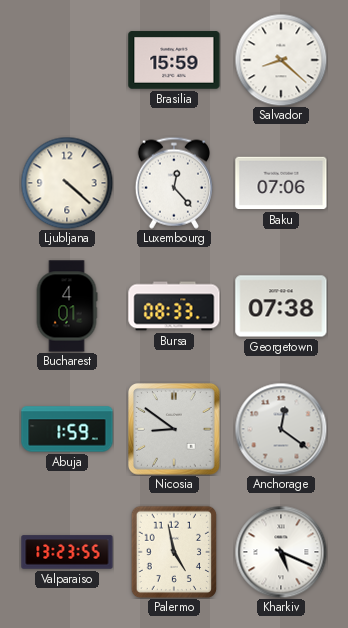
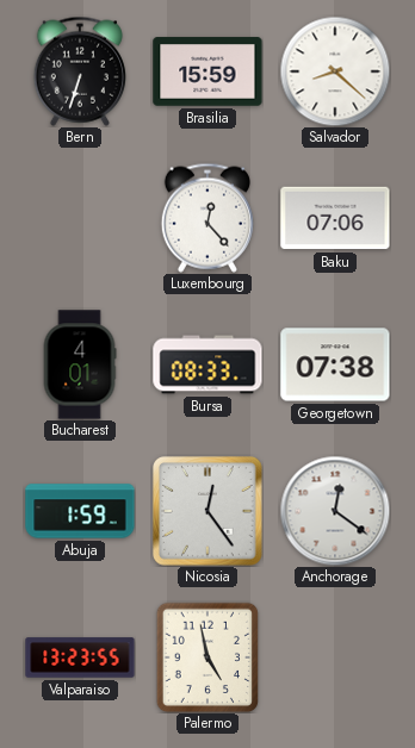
Bern: none -> 6:33
Ljubljana: 4:22 -> none
Nicosia: 8:51 -> 12:24
Kharkiv: 5:19 -> none
